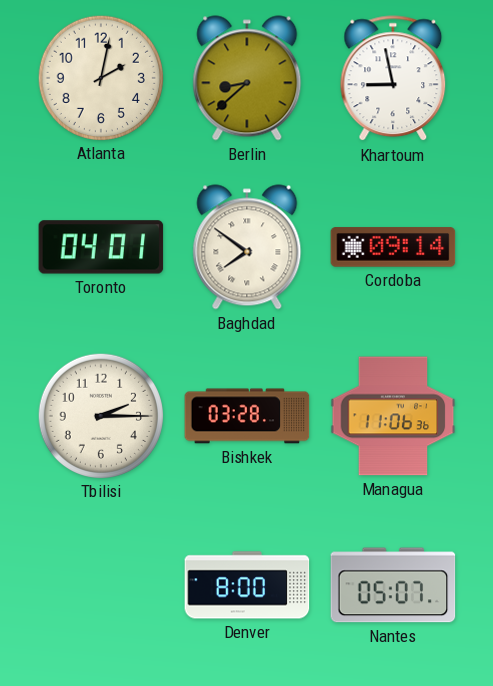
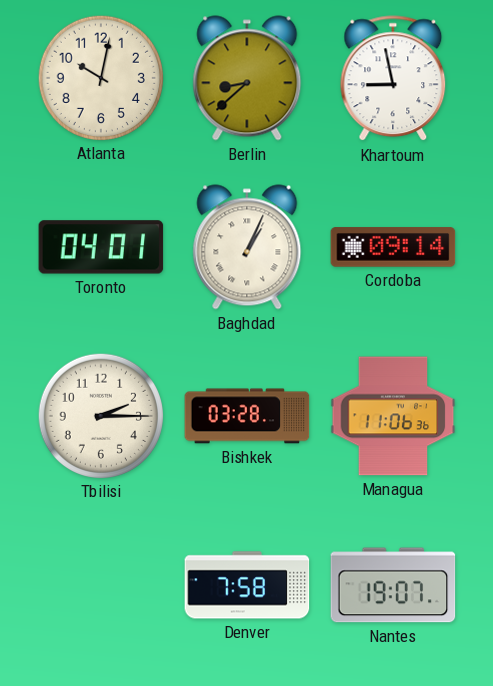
Atlanta: 2:02 -> 10:02
Baghdad: 7:51 -> 1:04
Denver: 8:00 -> 7:58
Nantes: 05:07 -> 19:07
